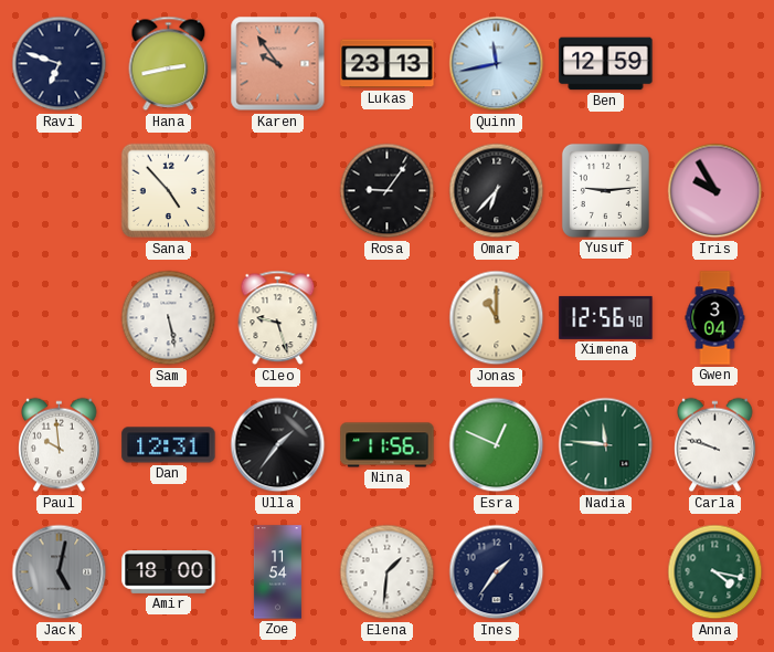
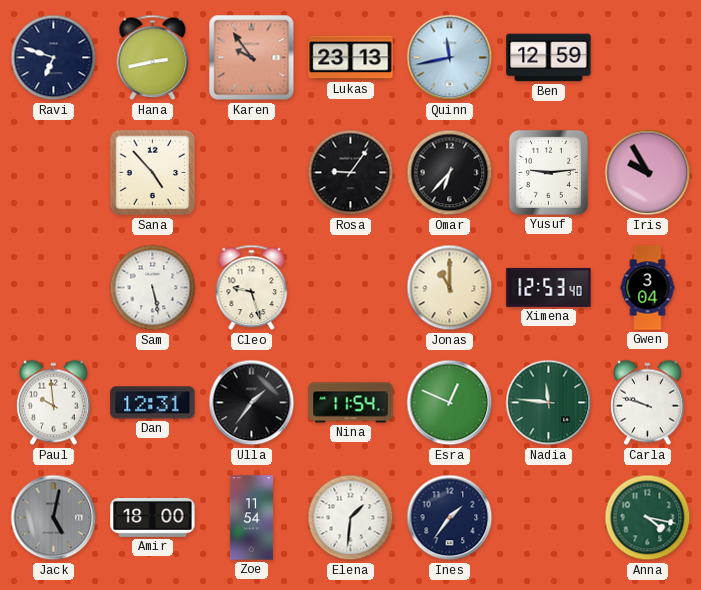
Ximena: 12:56 -> 12:53
Nina: 11:56 -> 11:54
